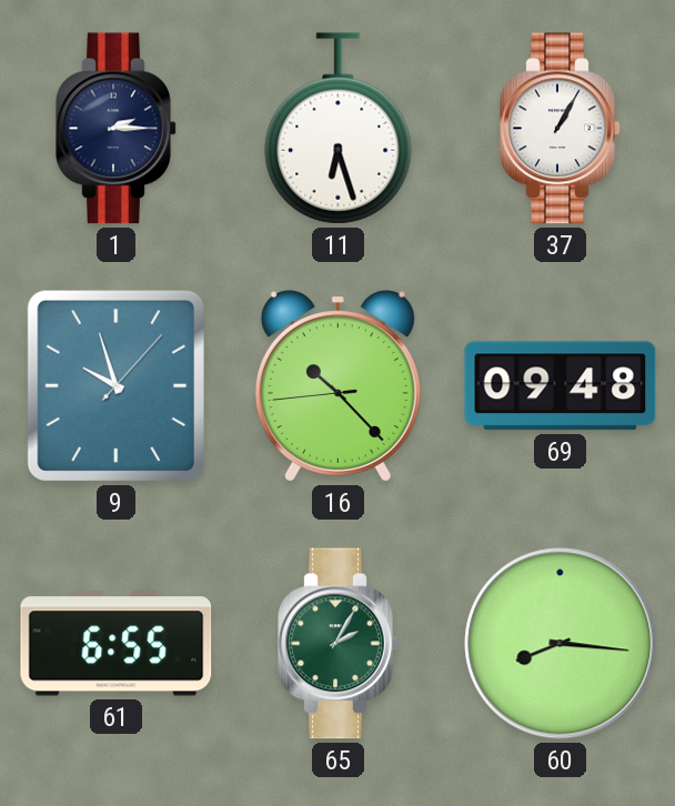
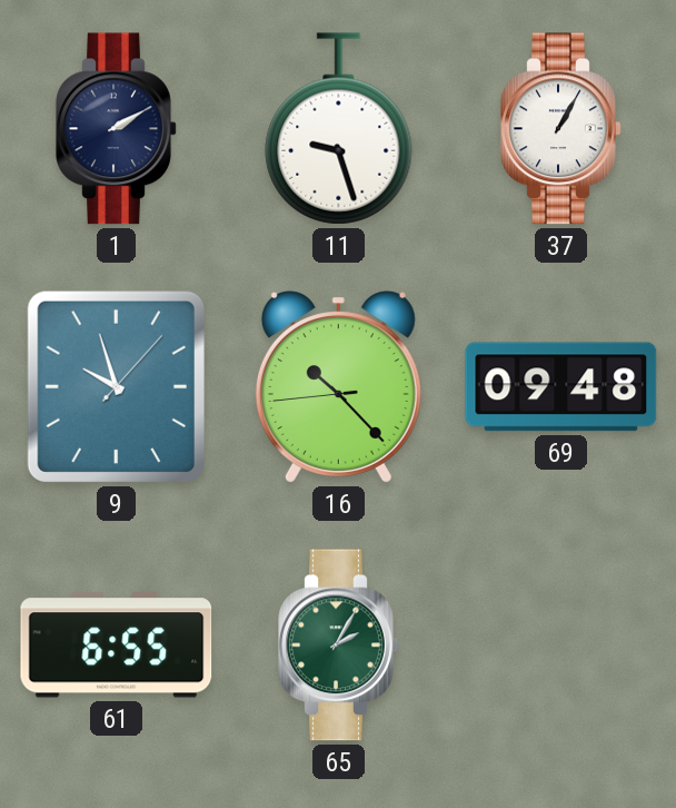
1: 2:15 -> 2:10
11: 6:27 -> 9:27
60: 8:16 -> none
